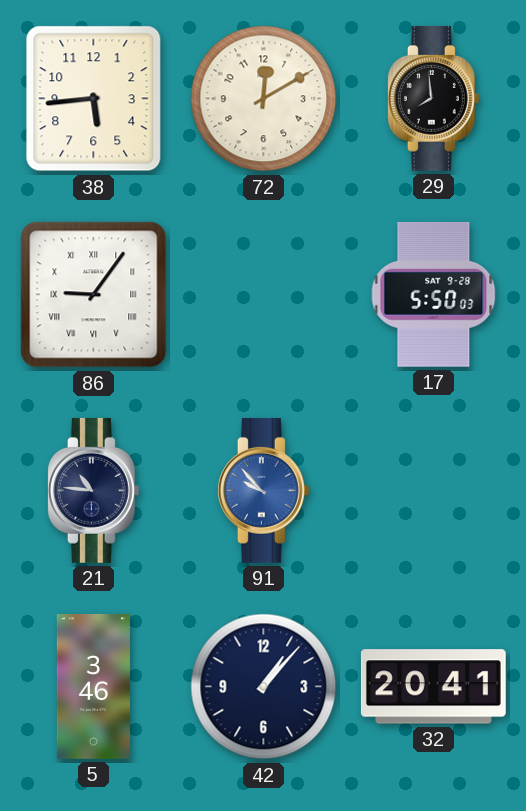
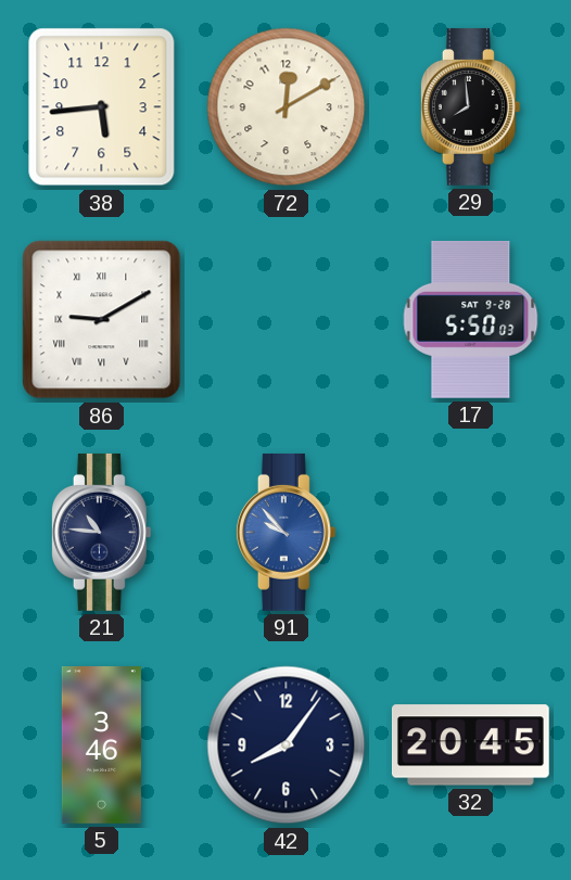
86: 9:06 -> 9:10
42: 1:07 -> 8:06
32: 20:41 -> 20:45
